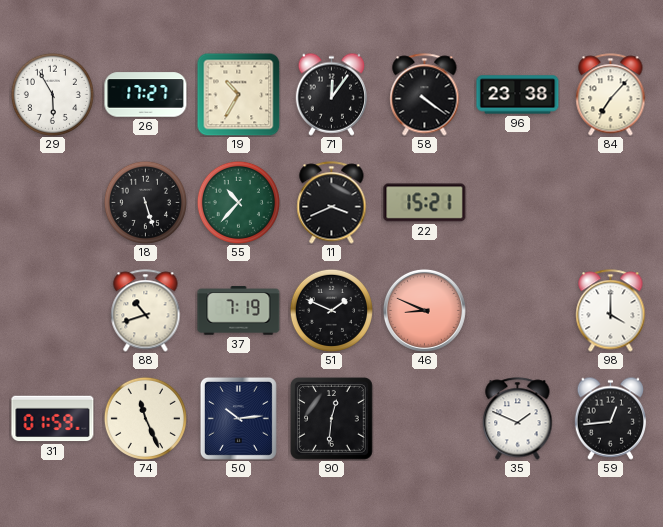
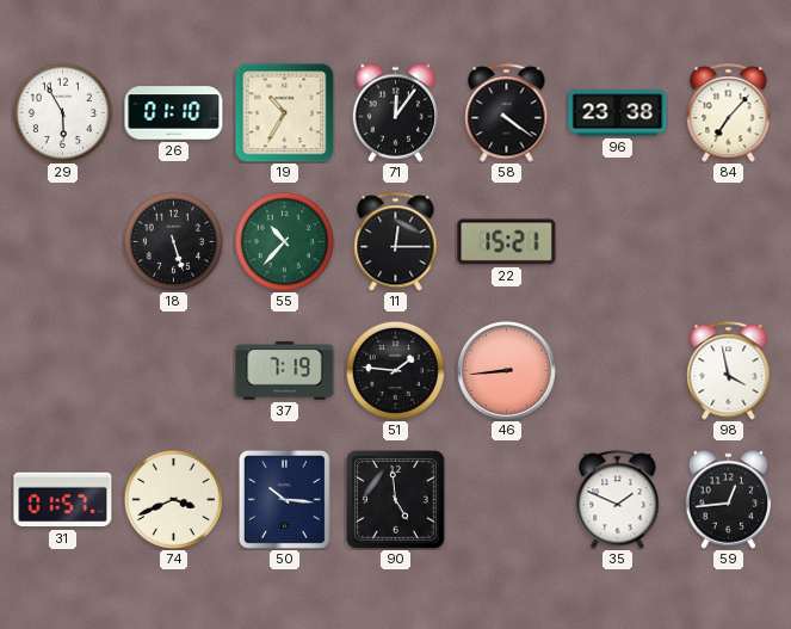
26: 17:27 -> 01:10
11: 3:41 -> 12:15
88: 10:42 -> none
51: 1:49 -> 1:46
46: 8:49 -> 8:44
98: 4:00 -> 3:58
31: 01:59 -> 01:57
74: 11:26 -> 3:41
50: 10:14 -> 10:16
90: 12:31 -> 4:59
